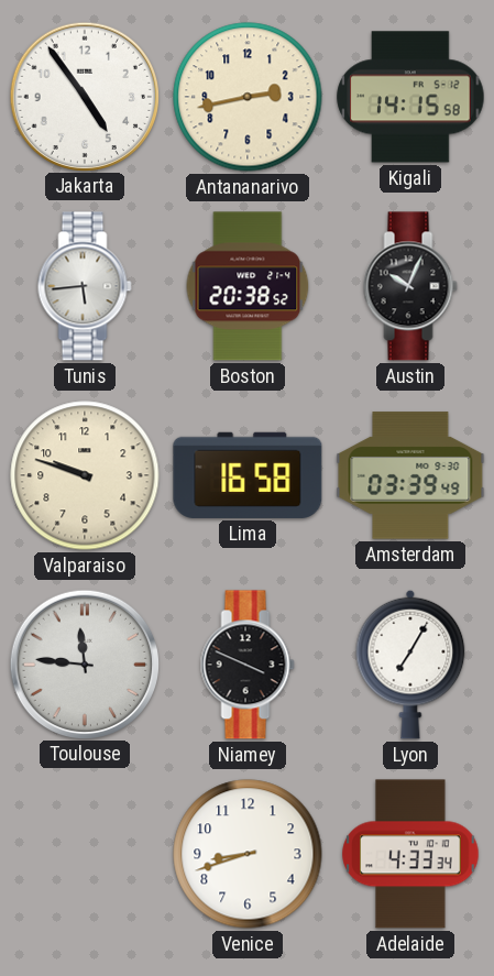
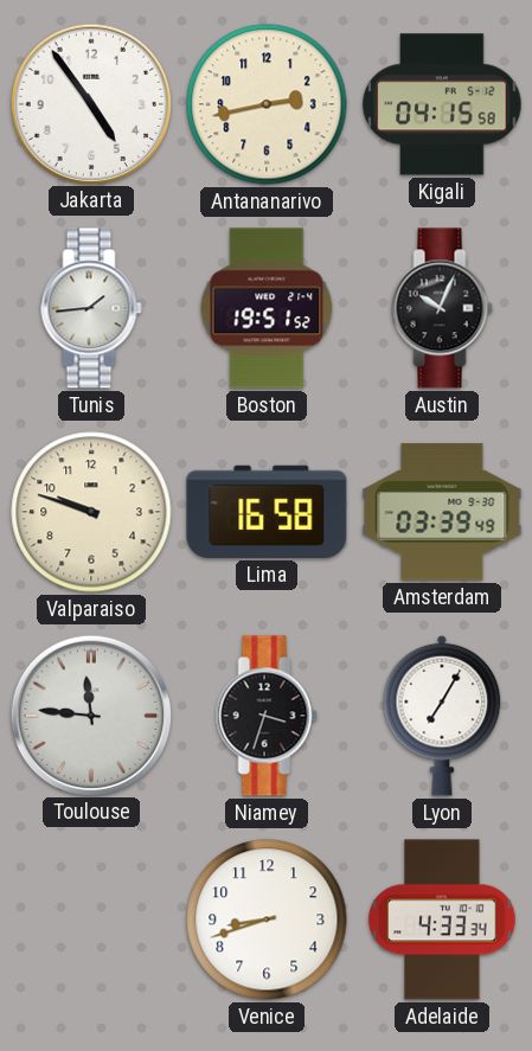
Kigali: 14:15 -> 04:15
Tunis: 5:44 -> 1:44
Boston: 20:38 -> 19:51
Niamey: 3:49 -> 3:33
